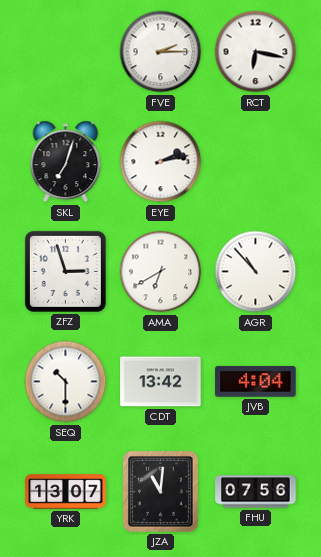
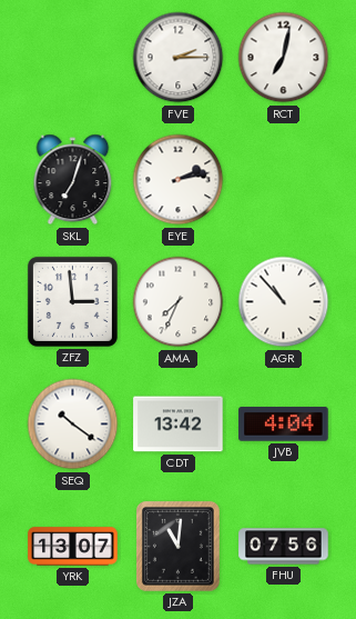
RCT: 6:17 -> 7:02
ZFZ: 2:57 -> 2:59
AMA: 6:40 -> 7:34
SEQ: 10:30 -> 10:21
